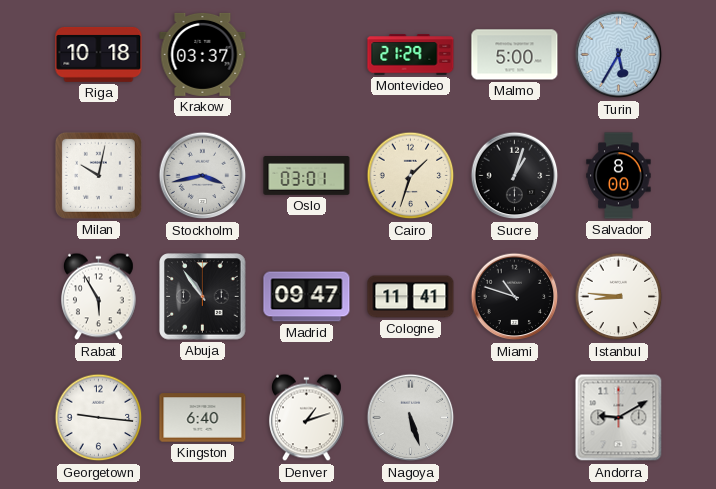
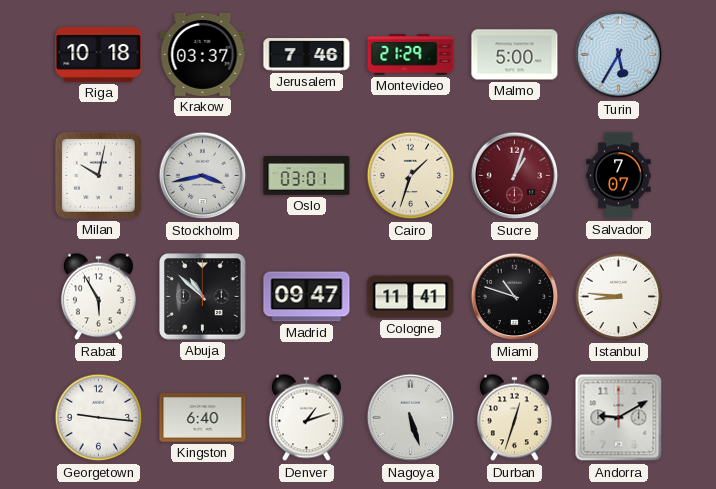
Jerusalem: none -> 7:46
Sucre dial: black -> burgundy
Salvador: 8:00 -> 7:07
Abuja: 10:54 -> 10:52
Durban: none -> 12:33
